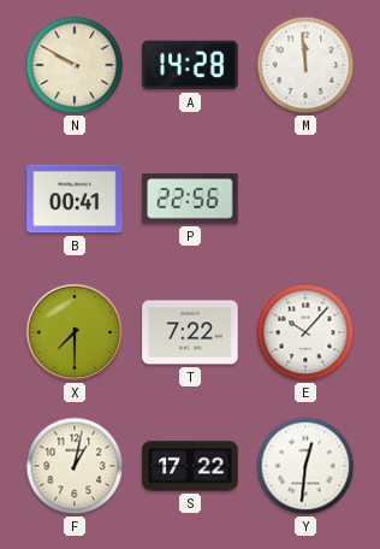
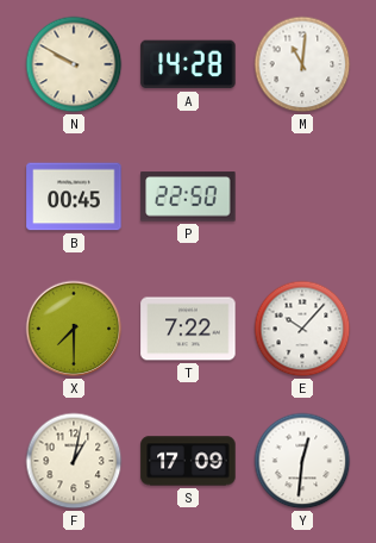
M: 11:59 -> 11:01
B: 00:41 -> 00:45
P: 22:56 -> 22:50
S: 17:22 -> 17:09
